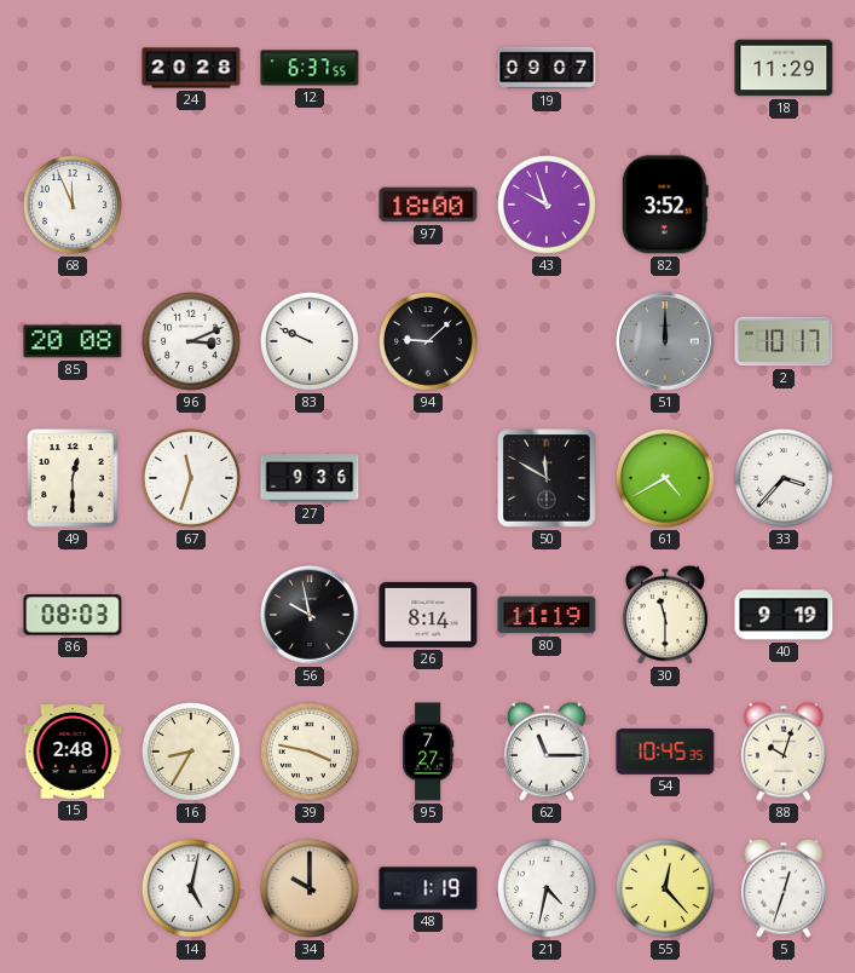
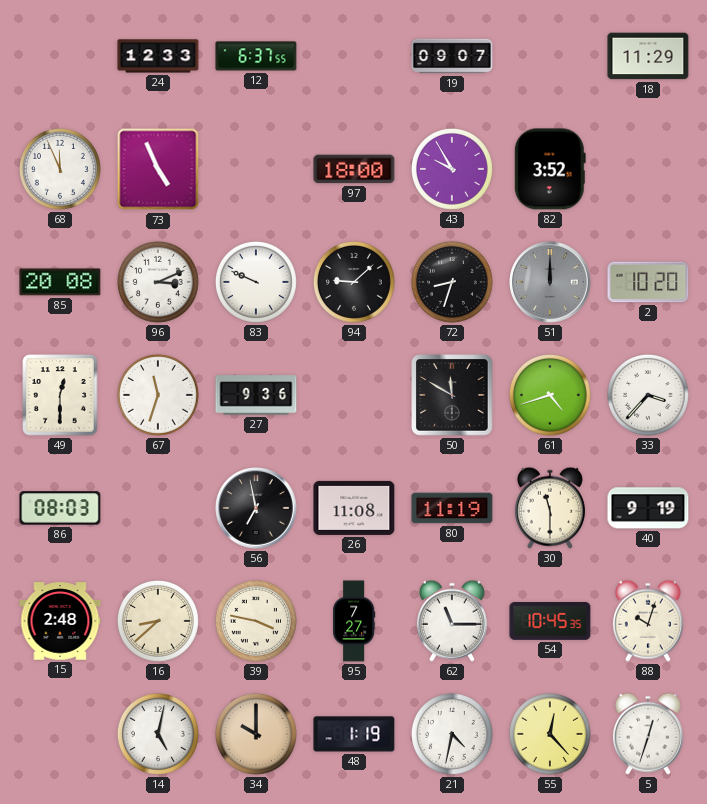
24: 20:28 -> 12:33
73: none -> 4:56
43: 9:57 -> 9:55
72: none -> 8:33
2: 10:17 -> 10:20
61: 4:40 -> 4:42
56: 9:58 -> 6:58
26: 8:14 -> 11:08
16: 8:35 -> 8:38
